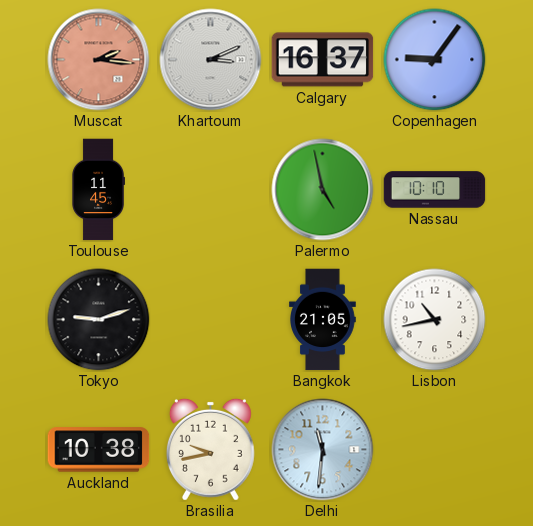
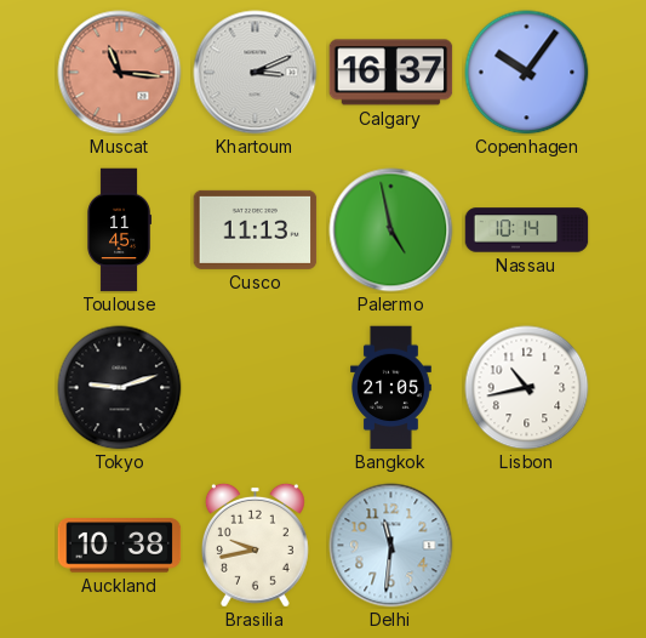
Muscat: 2:16 -> 11:16
Copenhagen: 9:06 -> 10:06
Cusco: none -> 11:13
Nassau: 10:10 -> 10:14
